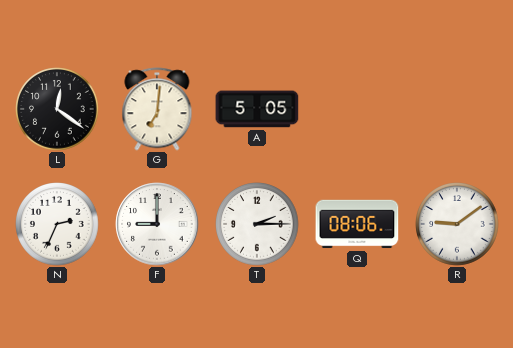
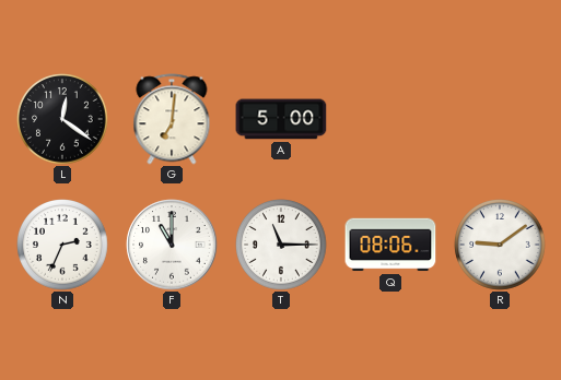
A: 5:05 -> 5:00
F: 9:00 -> 11:00
T: 2:15 -> 11:15
